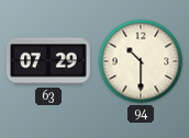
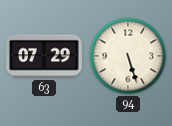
94: 10:30 -> 5:27
